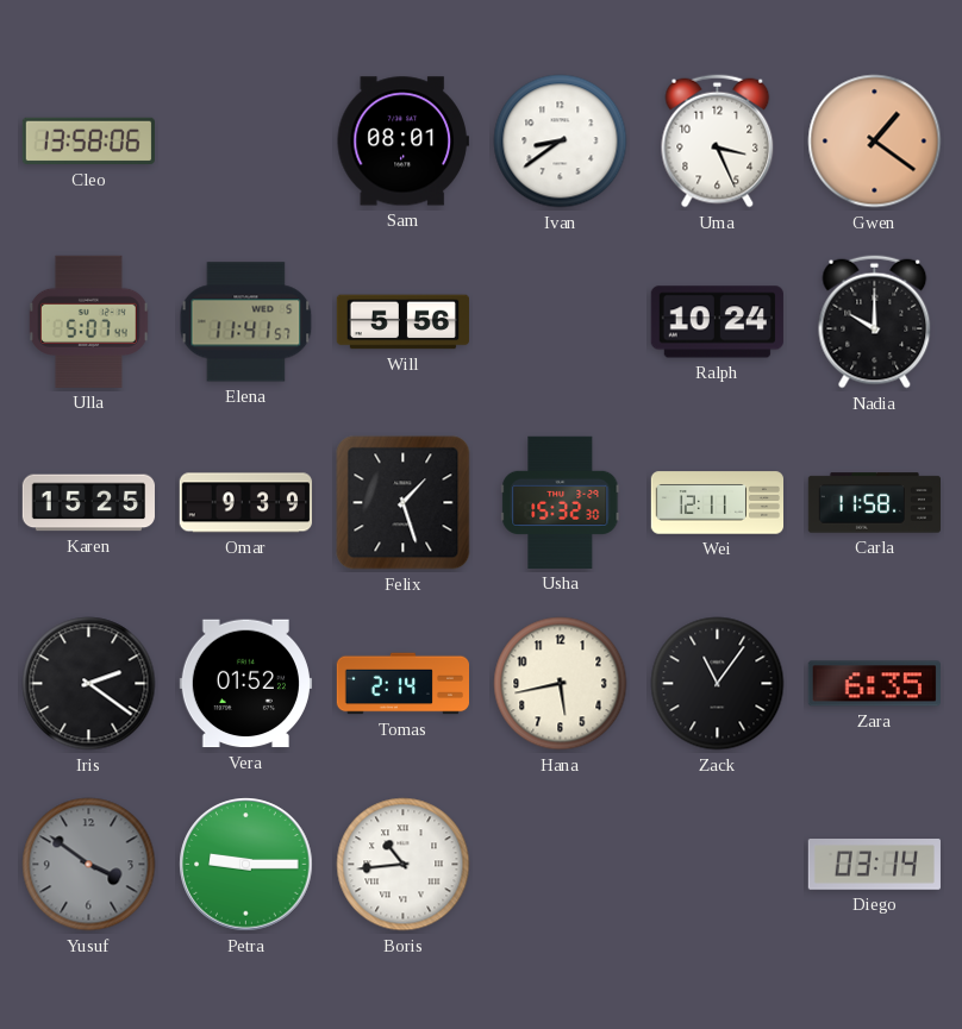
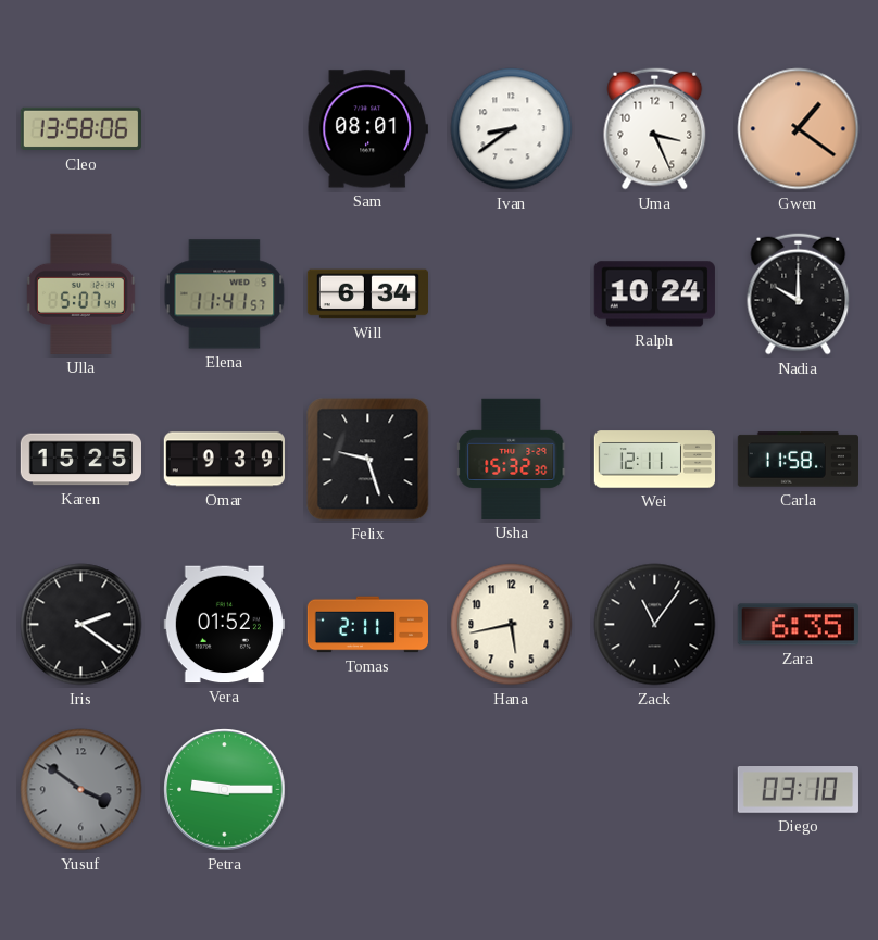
Will: 5:56 -> 6:34
Felix: 1:27 -> 9:27
Tomas: 2:14 -> 2:11
Boris: 10:44 -> none
Diego: 03:14 -> 03:10
